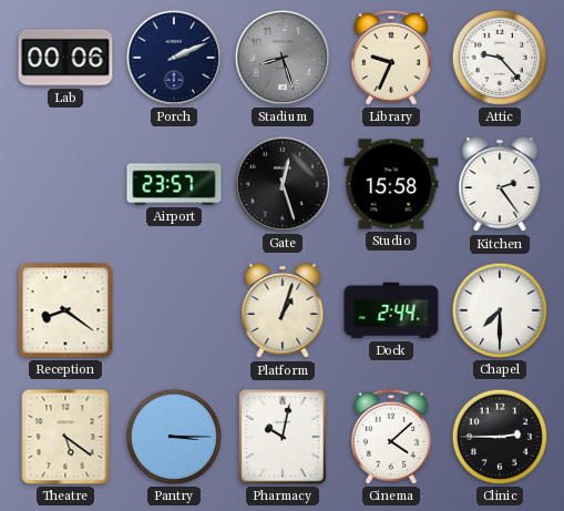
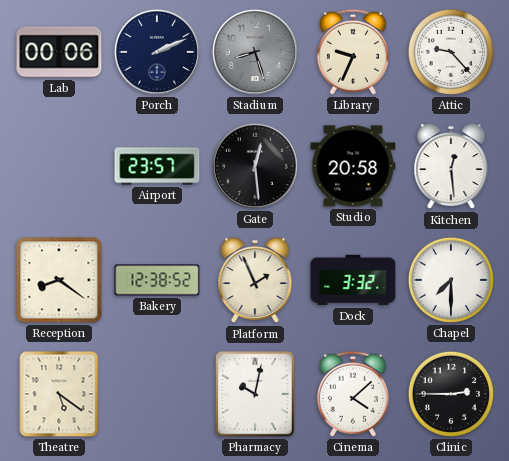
Gate: 12:27 -> 12:29
Studio: 15:58 -> 20:58
Kitchen: 2:24 -> 12:29
Bakery: none -> 12:38
Platform: 1:03 -> 1:56
Dock: 2:44 -> 3:32
Pantry: 3:15 -> none
